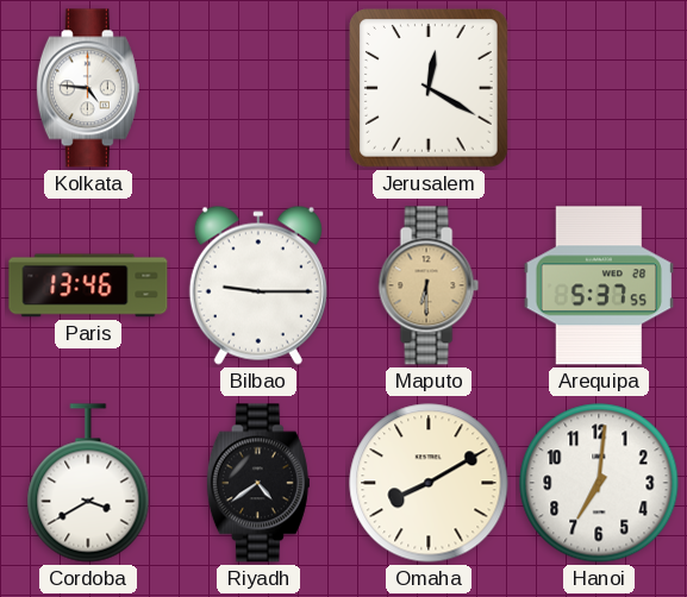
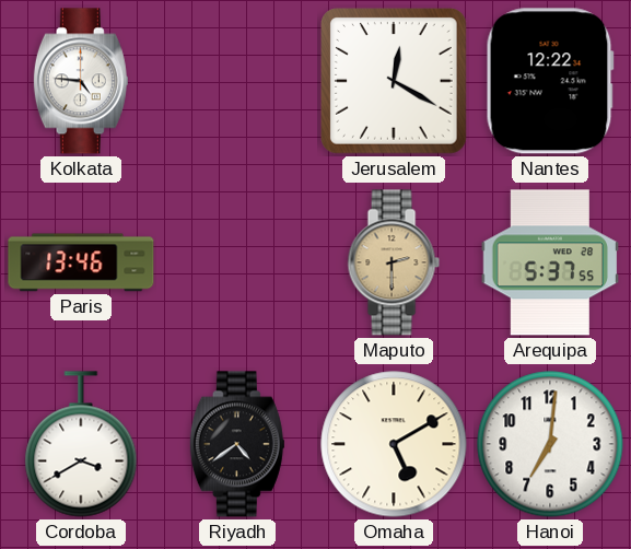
Nantes: none -> 12:22
Bilbao: 9:15 -> none
Maputo: 6:30 -> 2:30
Omaha: 8:10 -> 5:10
